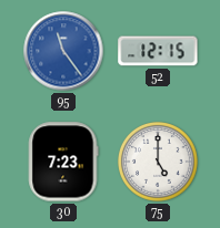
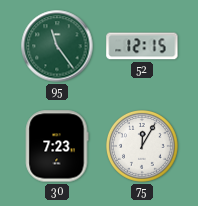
95 dial: blue -> green
75: 5:00 -> 12:05
